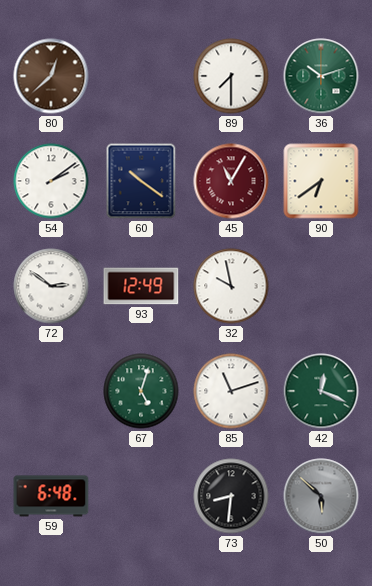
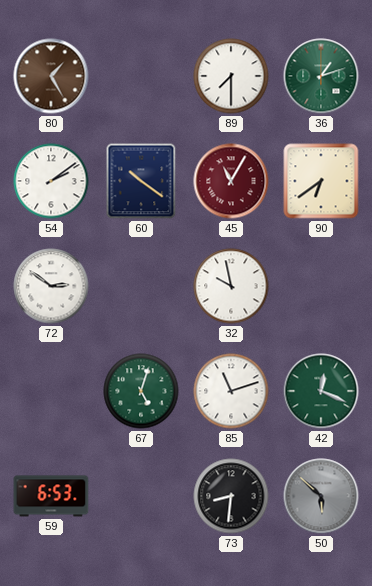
80: 12:38 -> 1:25
36: 10:12 -> 1:12
93: 12:49 -> none
59: 6:48 -> 6:53
